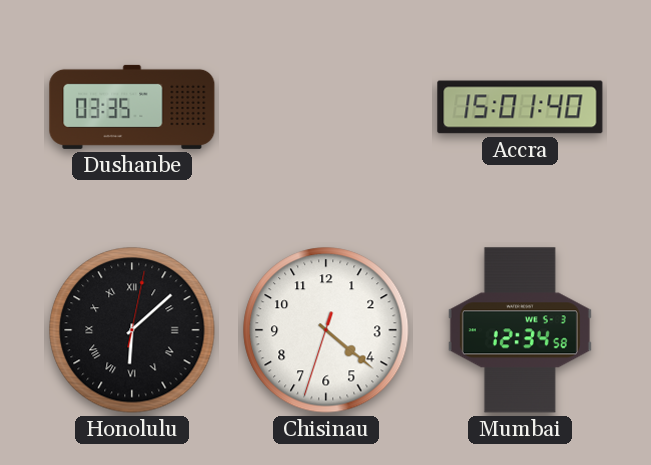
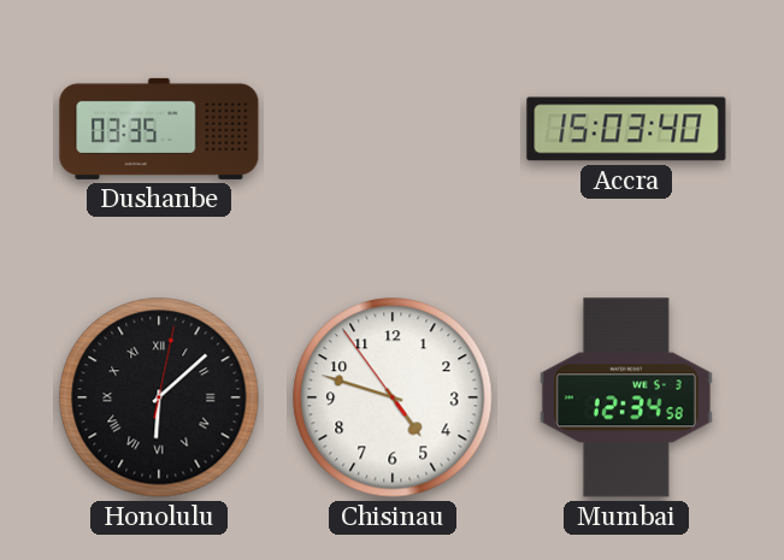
Accra: 15:01 -> 15:03
Chisinau: 4:21 -> 4:47
